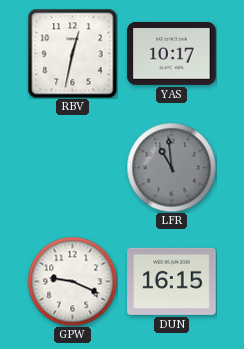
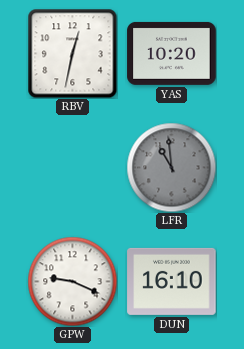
YAS: 10:17 -> 10:20
DUN: 16:15 -> 16:10
